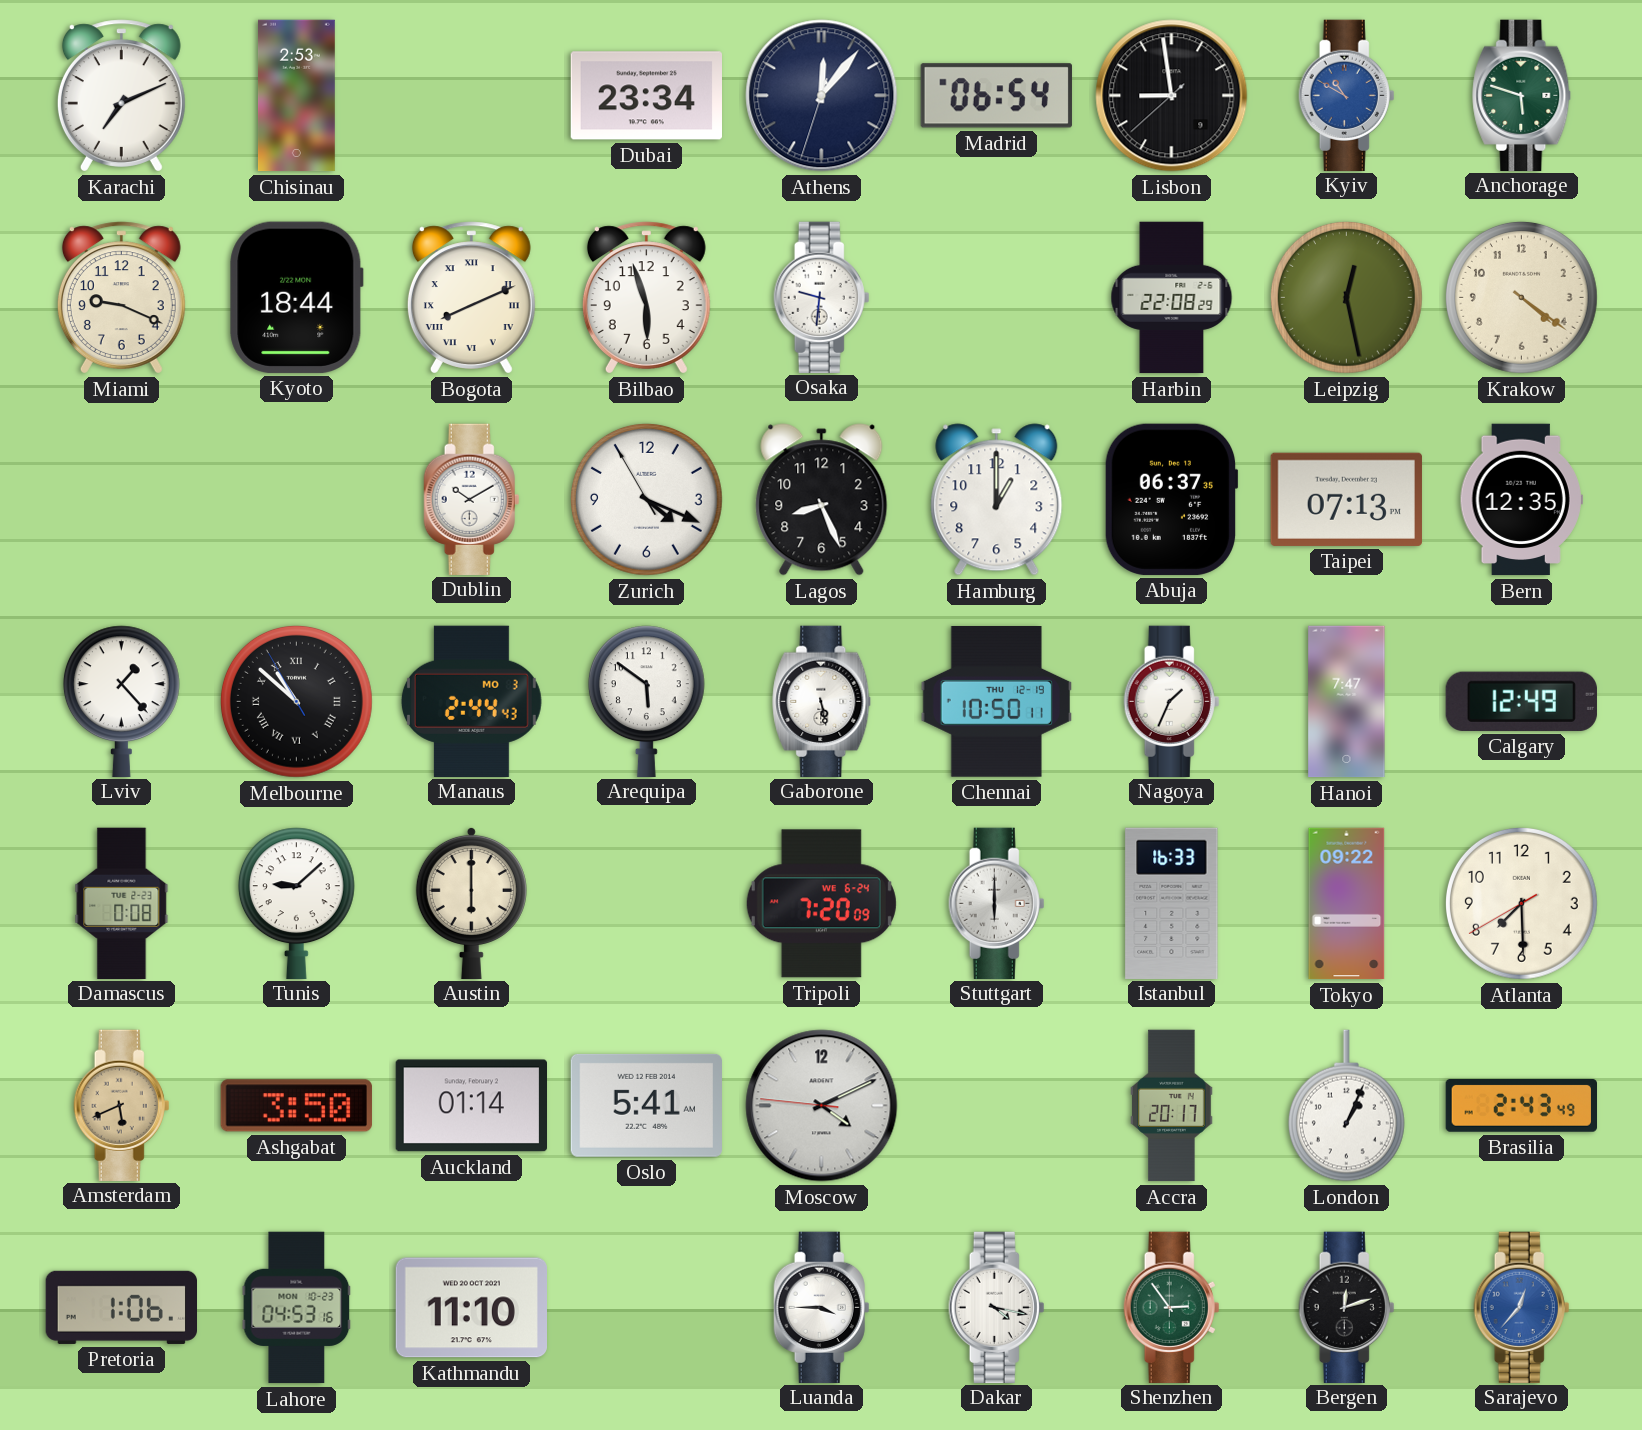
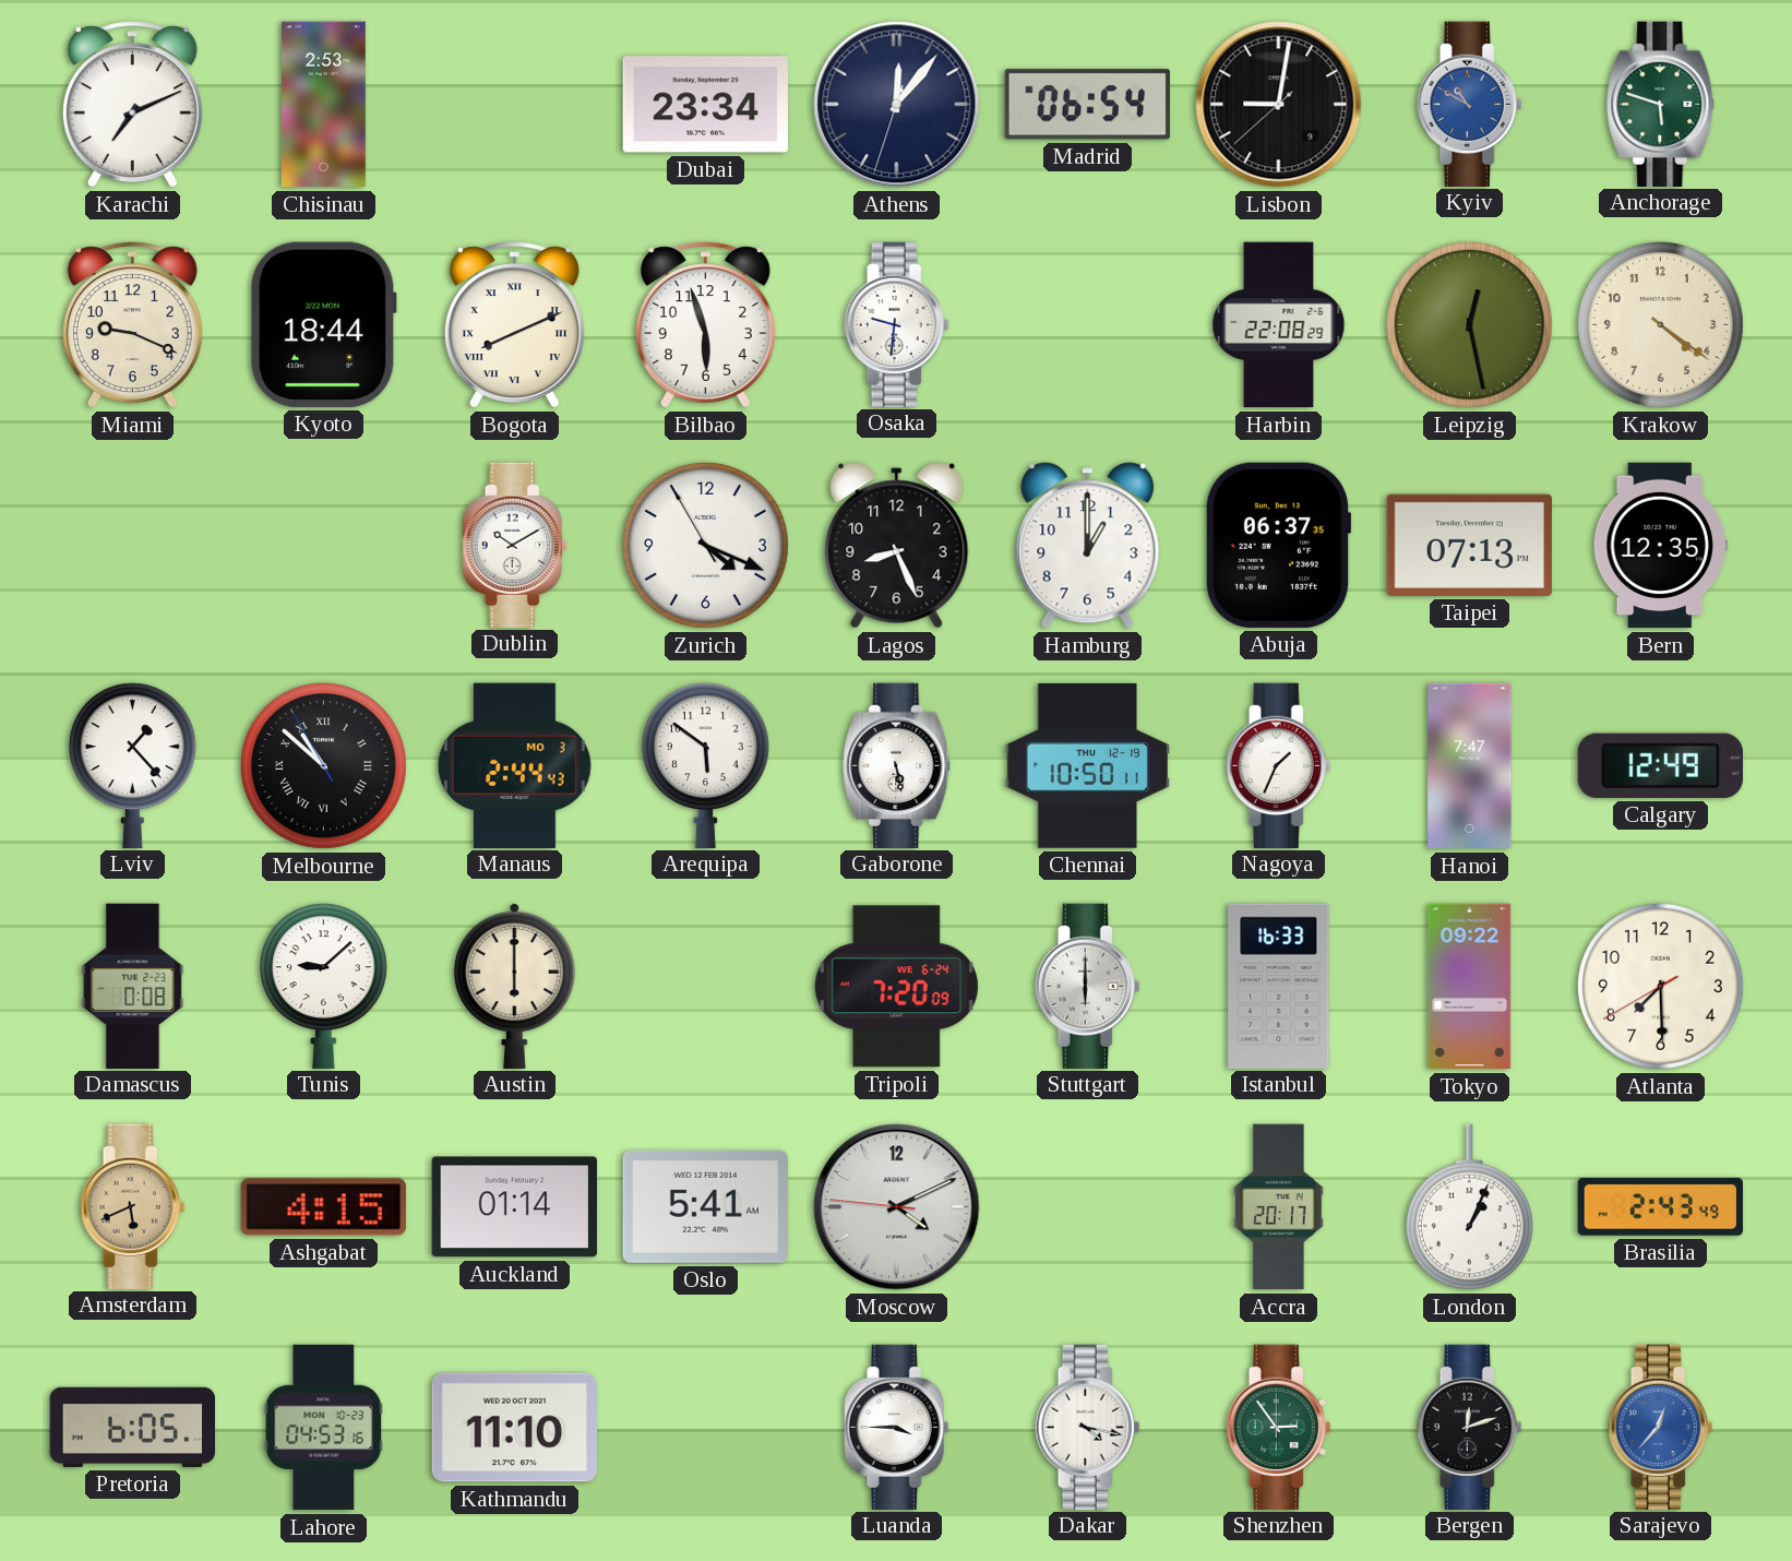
Lisbon: 8:58 -> 9:01
Ashgabat: 3:50 -> 4:15
Pretoria: 1:06 -> 6:05
